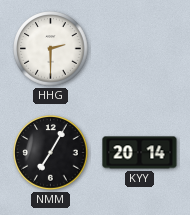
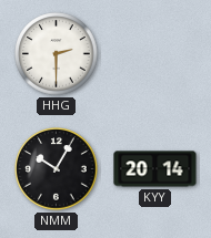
NMM: 7:05 -> 10:05
